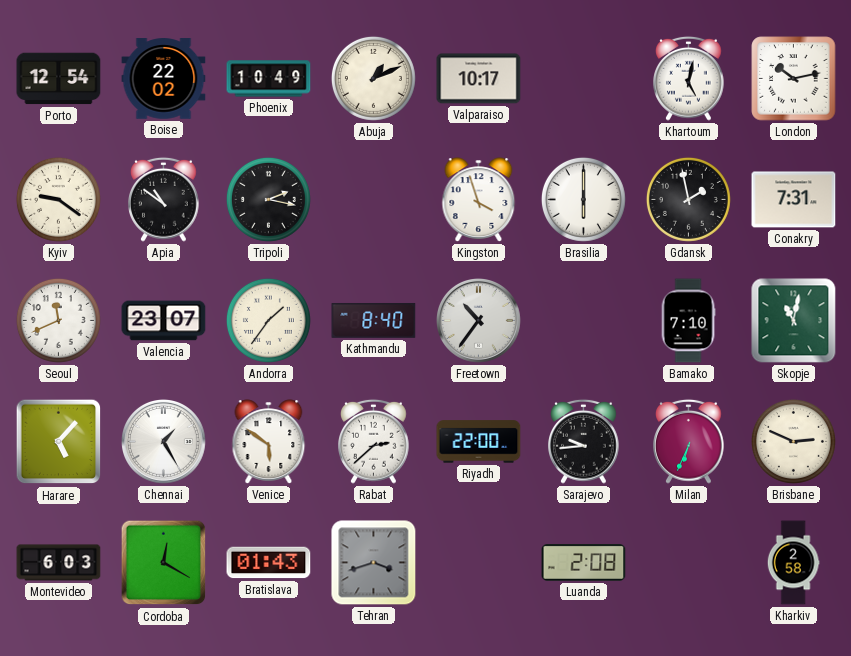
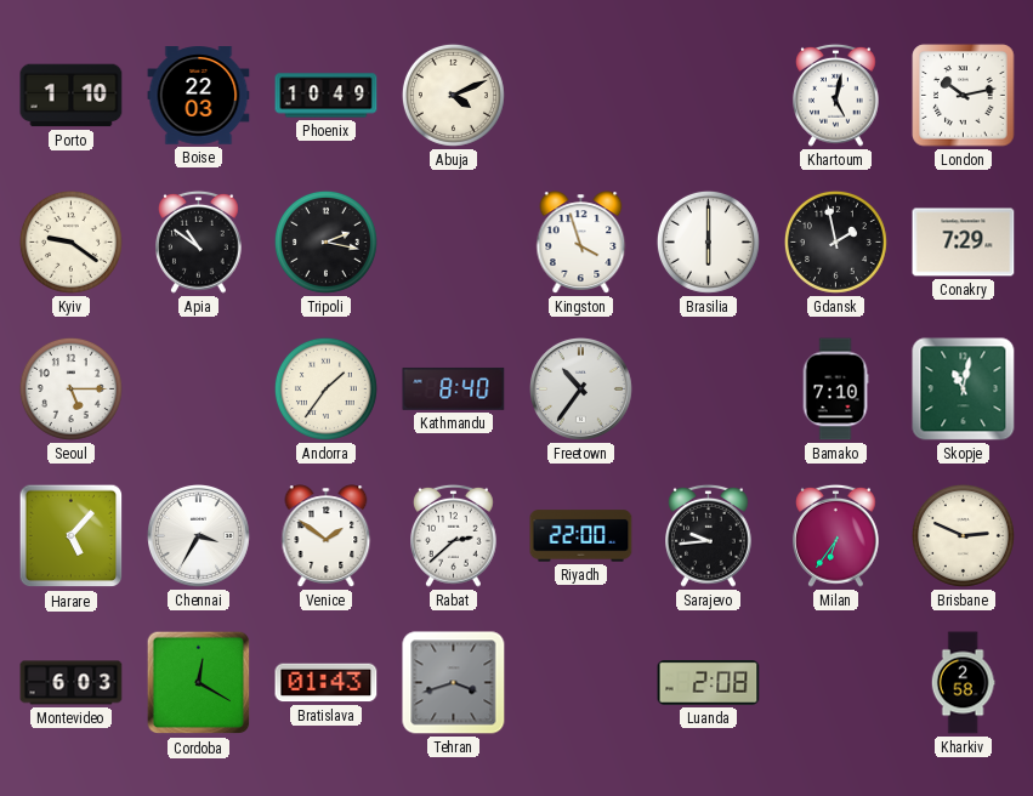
Porto: 12:54 -> 1:10
Boise: 22:02 -> 22:03
Abuja: 1:11 -> 4:11
Valparaiso: 10:17 -> none
Conakry: 7:31 -> 7:29
Seoul: 11:41 -> 5:15
Valencia: 23:07 -> none
Chennai: 1:25 -> 3:35
Venice: 5:51 -> 1:51
Milan: 6:34 -> 6:36
